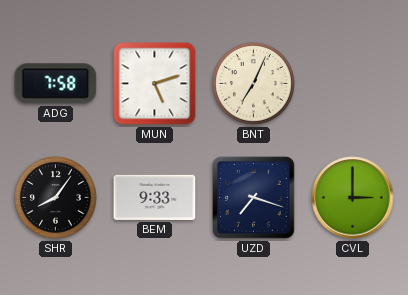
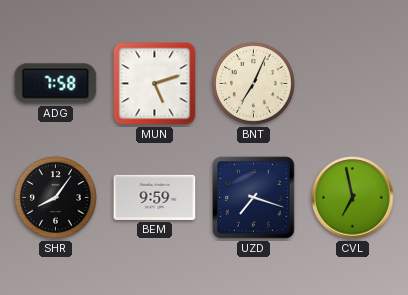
BEM: 9:33 -> 9:59
CVL: 3:00 -> 6:58
